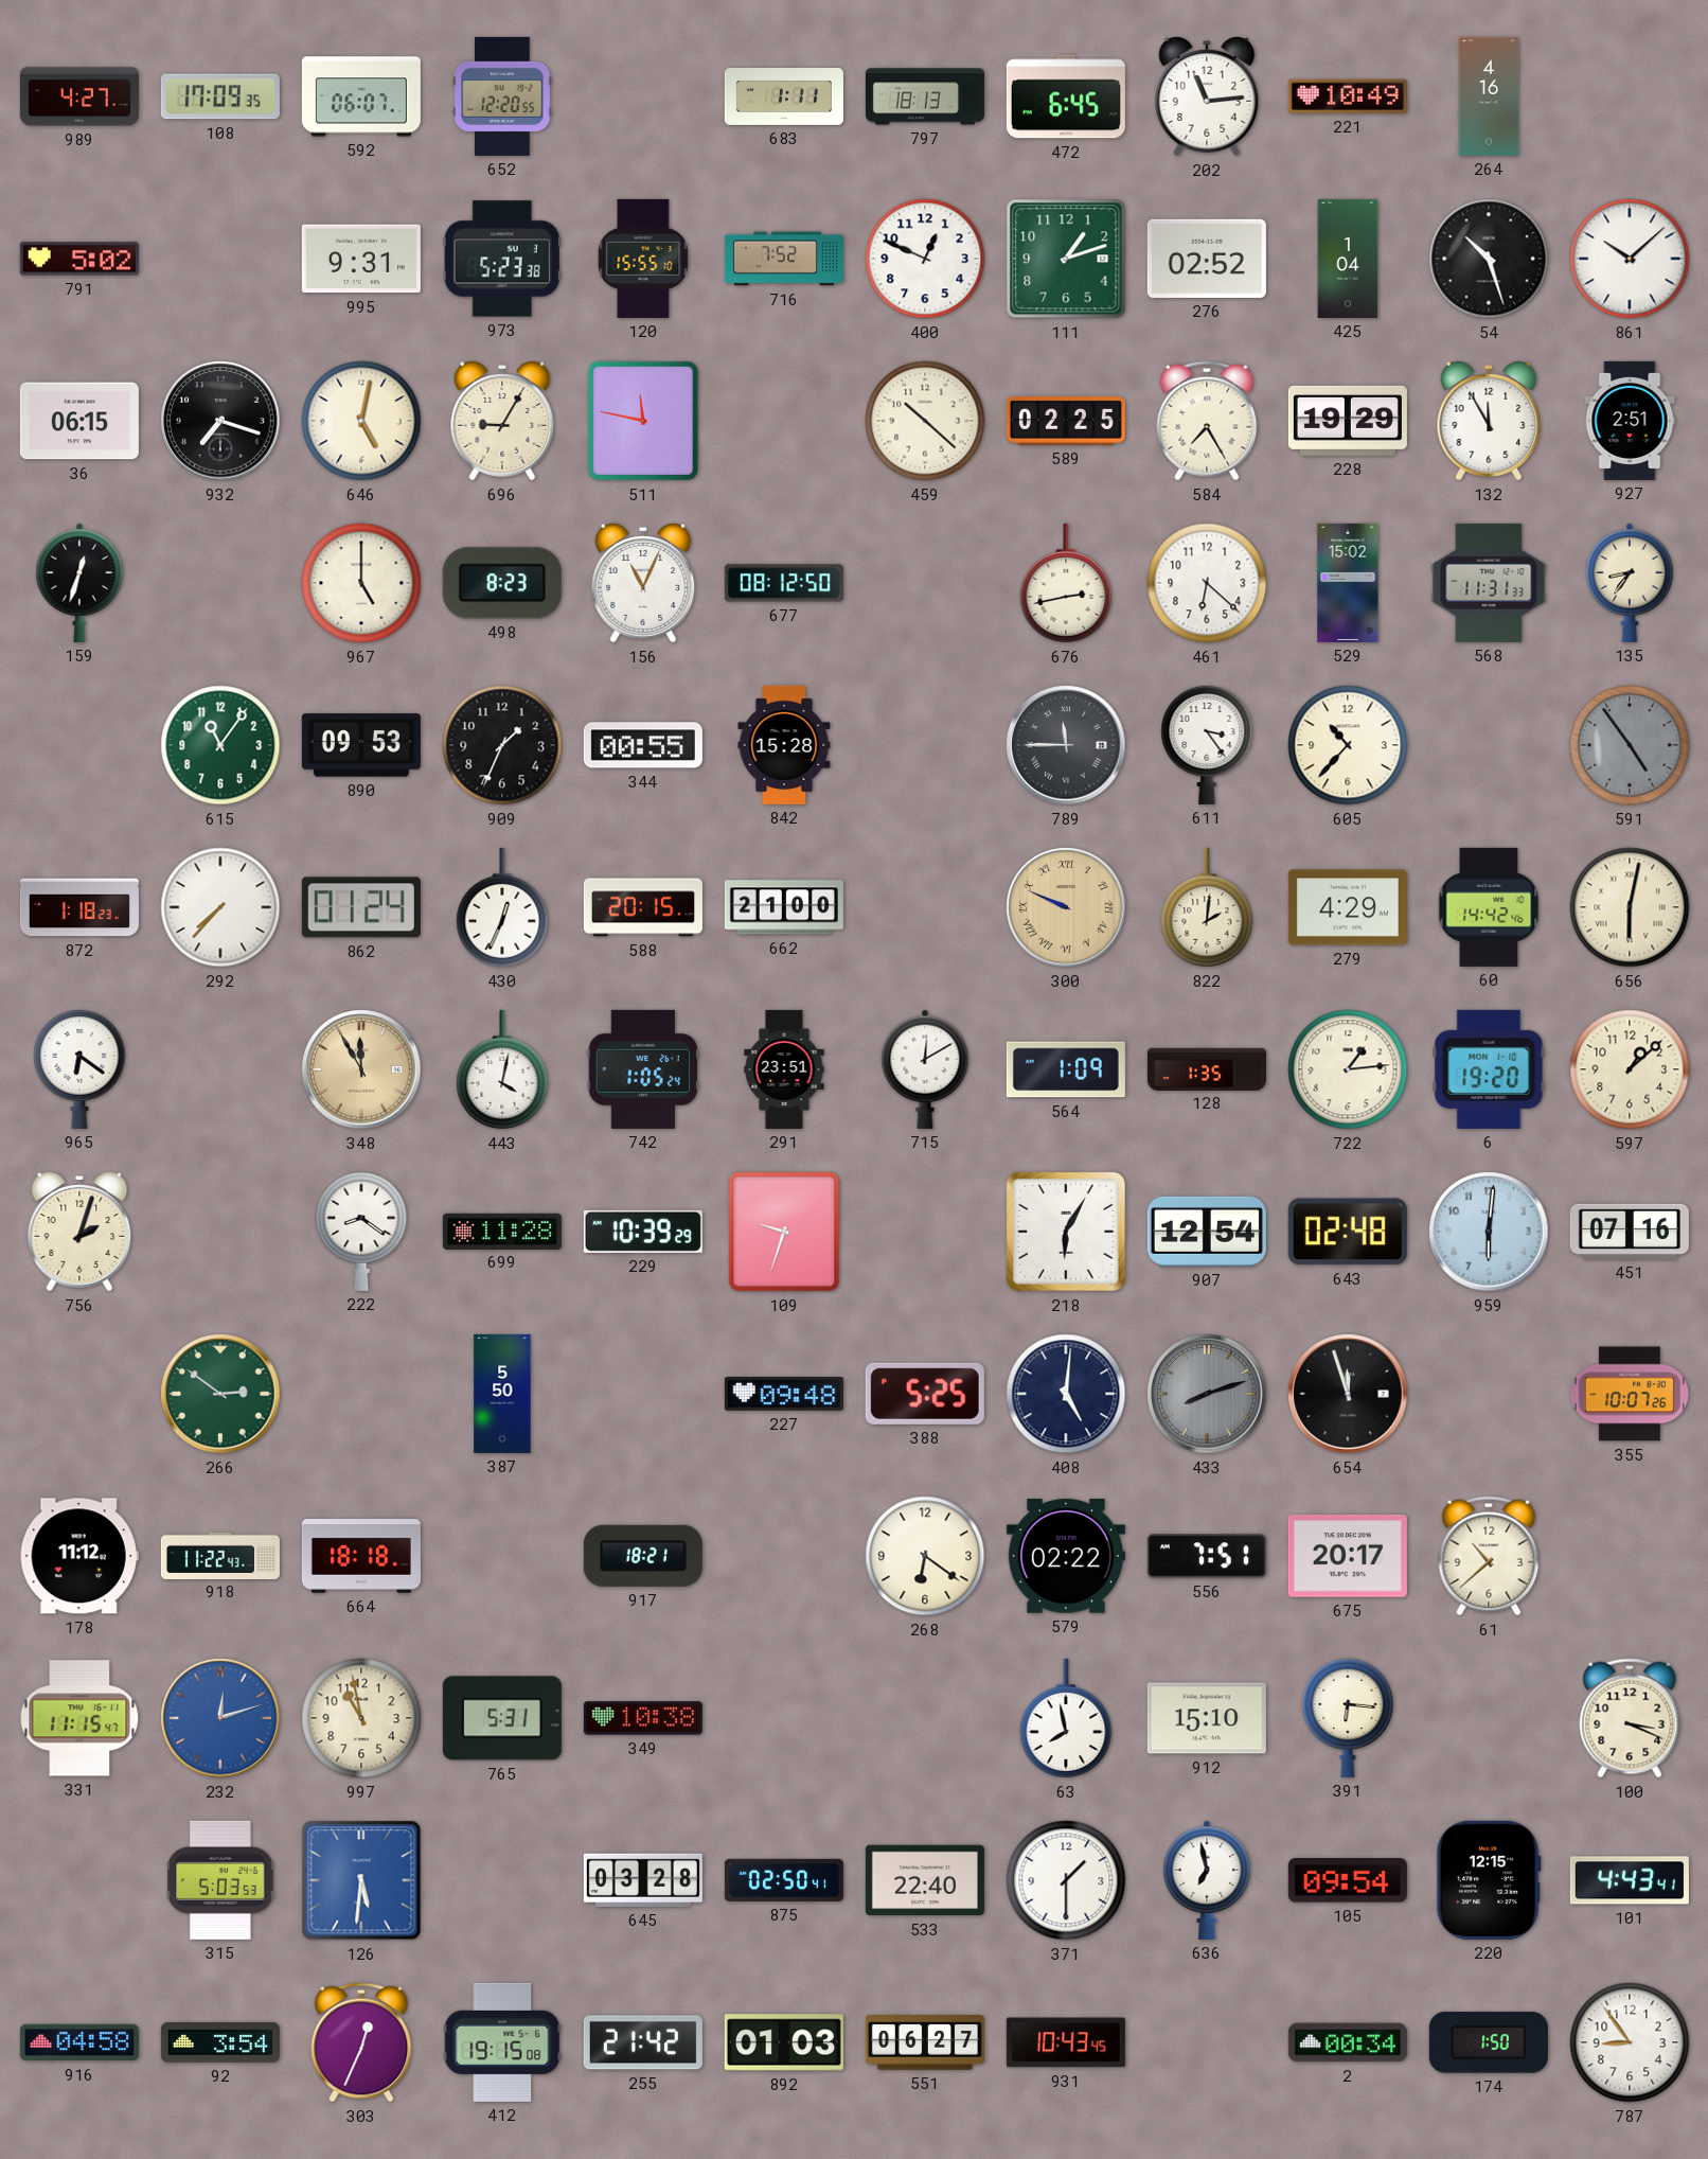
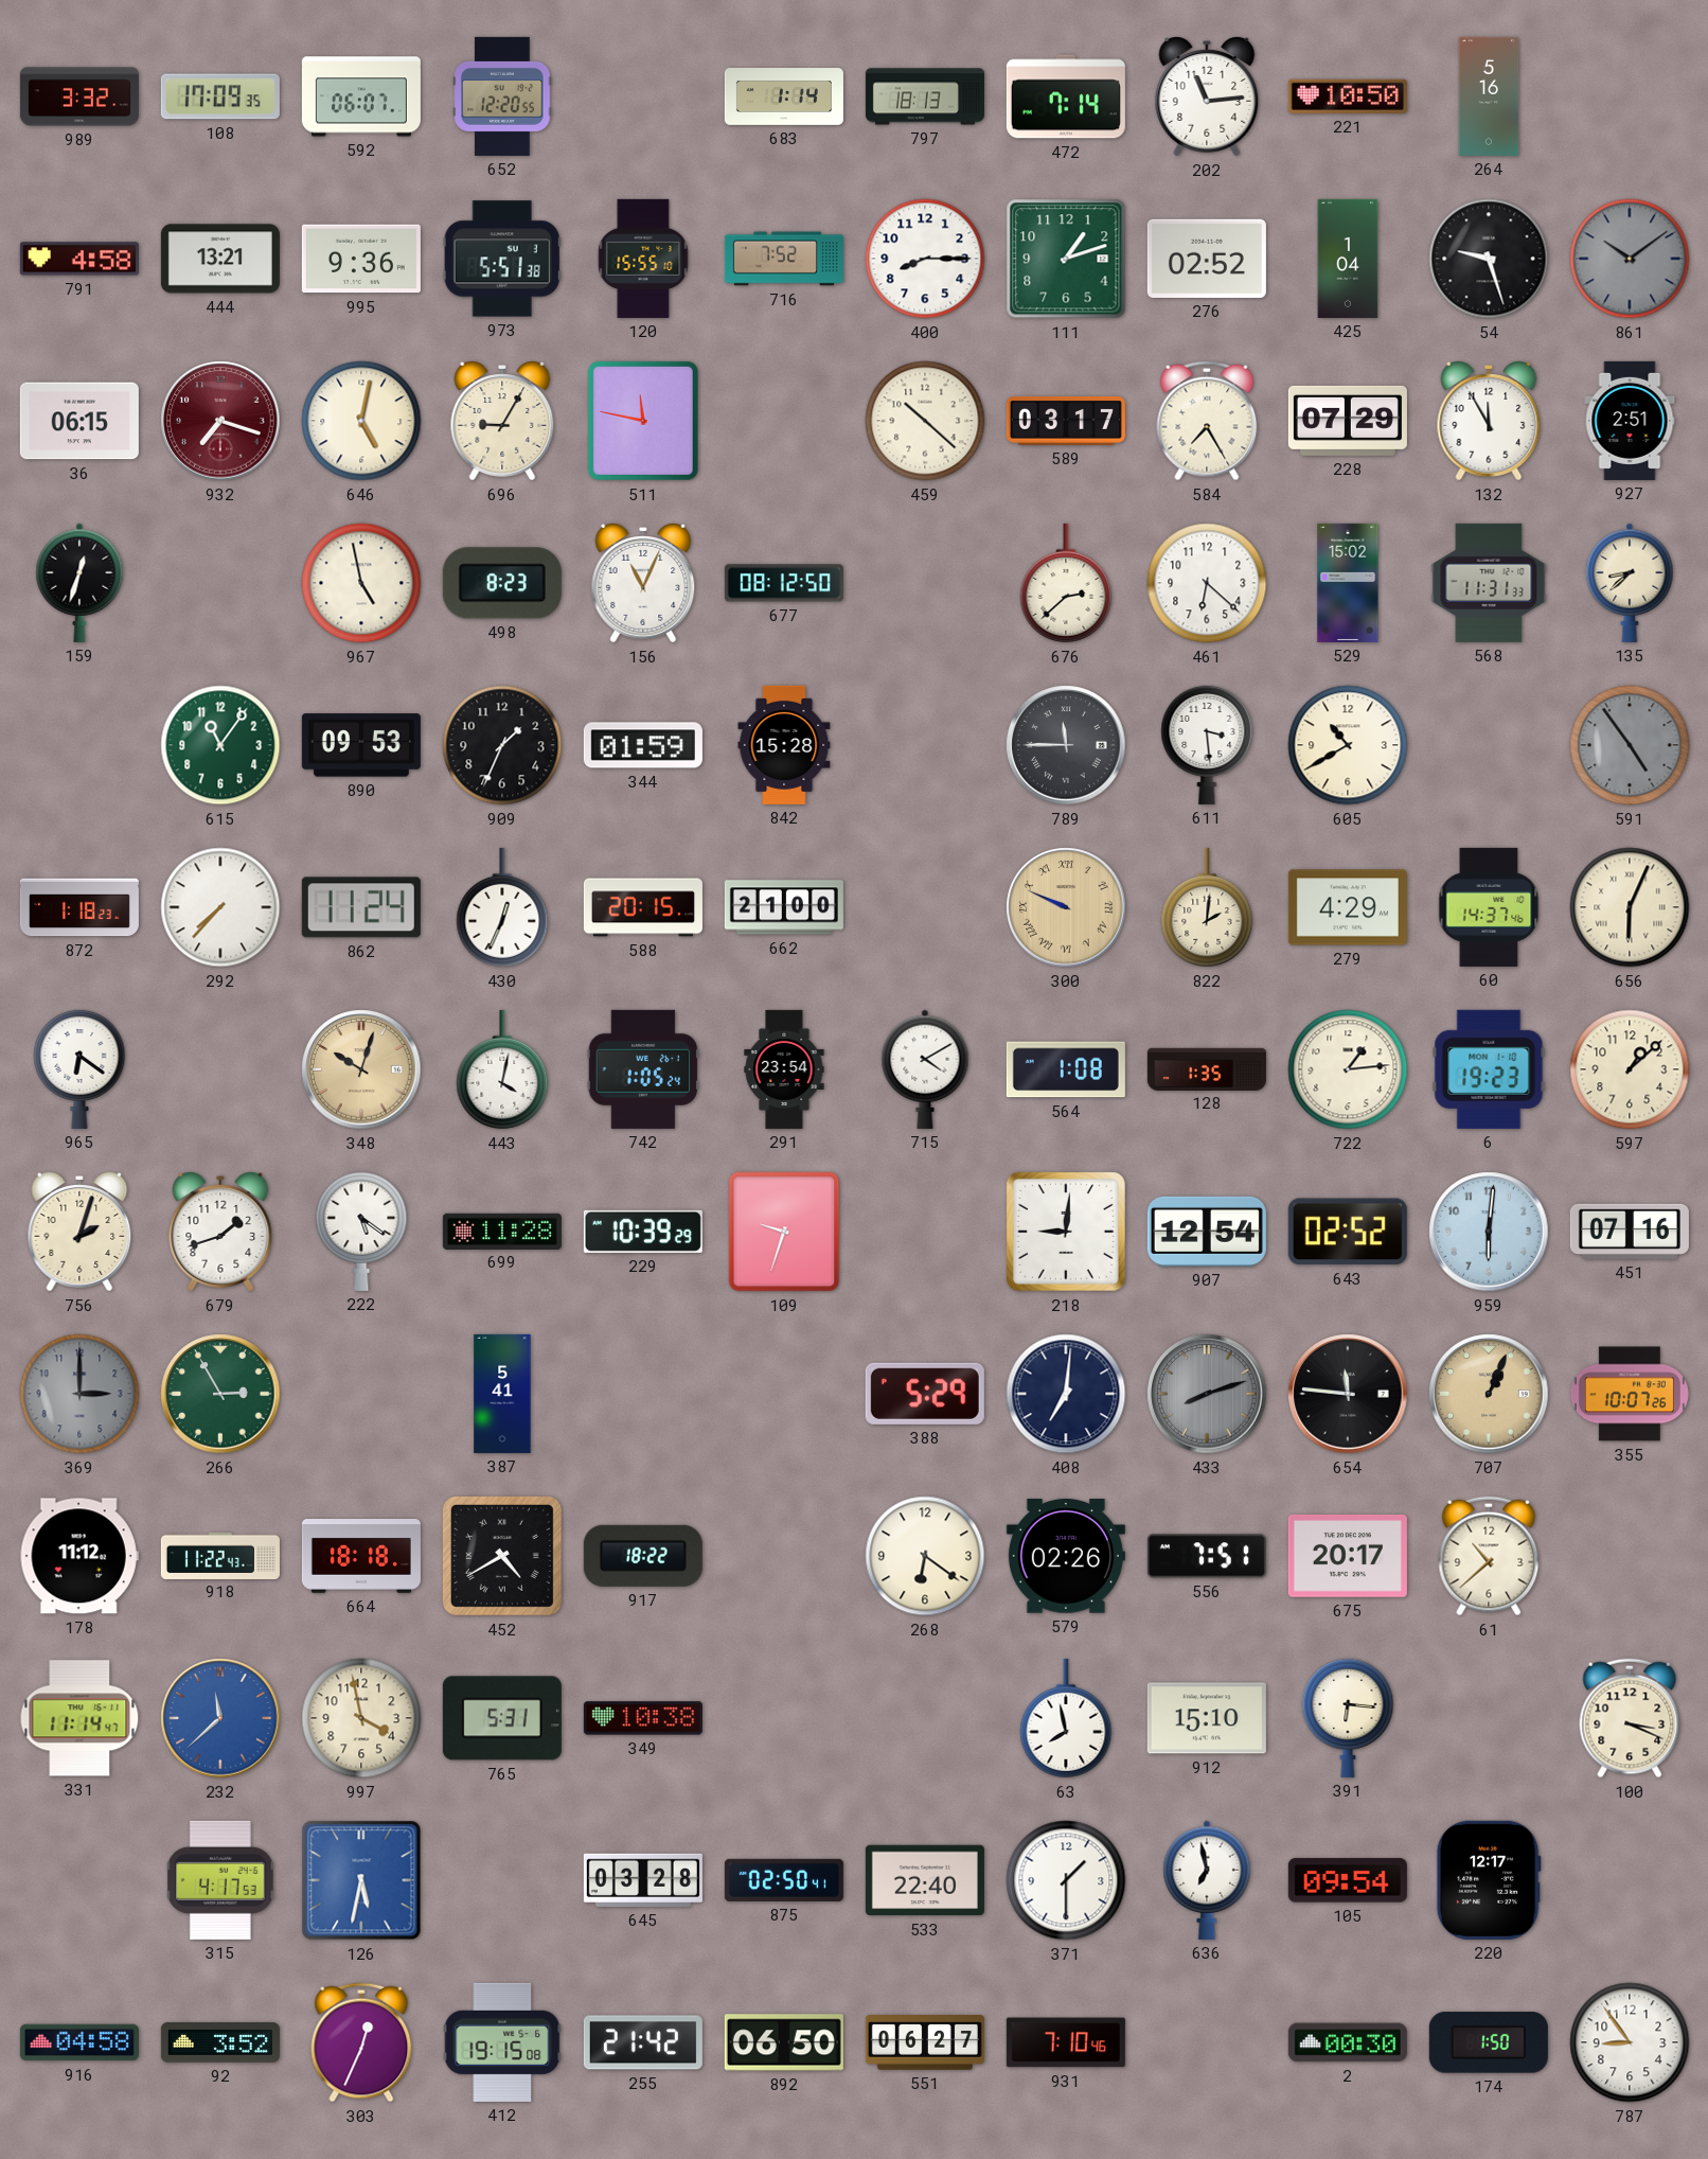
989: 4:27 -> 3:32
683: 1:11 -> 1:14
472: 6:45 -> 7:14
221: 10:49 -> 10:50
264: 4:16 -> 5:16
791: 5:02 -> 4:58
444: none -> 13:21
995: 9:31 -> 9:36
973: 5:23 -> 5:51
400: 12:49 -> 8:15
54: 10:27 -> 9:27
861: 10:08 -> 10:09
861 dial: white -> grey
932 dial: black -> burgundy
589: 02:25 -> 03:17
228: 19:29 -> 07:29
967: 5:00 -> 4:58
676: 2:43 -> 2:38
135: 8:36 -> 8:38
344: 00:55 -> 01:59
611: 3:24 -> 3:29
605: 10:37 -> 10:40
862: 01:24 -> 11:24
60: 14:42 -> 14:37
656: 6:02 -> 6:04
348: 11:55 -> 10:03
291: 23:51 -> 23:54
715: 12:10 -> 4:10
564: 1:09 -> 1:08
6: 19:20 -> 19:23
679: none -> 1:42
222: 8:21 -> 5:21
218: 6:05 -> 9:01
643: 02:48 -> 02:52
369: none -> 3:00
266: 2:51 -> 2:55
387: 5:50 -> 5:41
227: 09:48 -> none
388: 5:25 -> 5:29
408: 5:01 -> 7:01
654: 11:57 -> 11:46
707: none -> 1:04
452: none -> 4:40
917: 18:21 -> 18:22
579: 02:22 -> 02:26
331: 11:15 -> 11:14
232: 12:12 -> 11:38
997: 10:58 -> 3:58
315: 5:03 -> 4:17
126: 5:31 -> 5:32
220: 12:15 -> 12:17
101: 4:43 -> none
92: 3:54 -> 3:52
892: 01:03 -> 06:50
931: 10:43 -> 7:10
2: 00:34 -> 00:30
